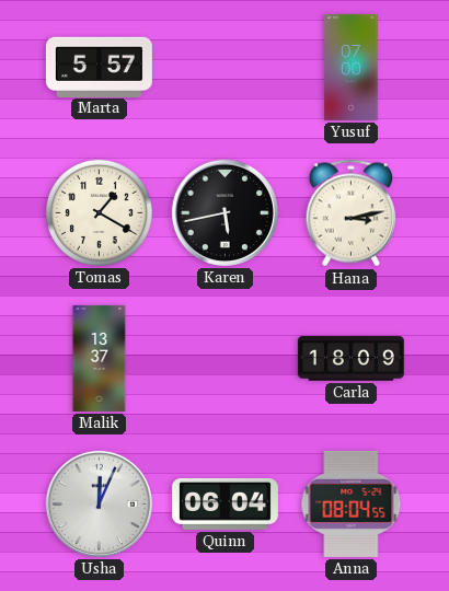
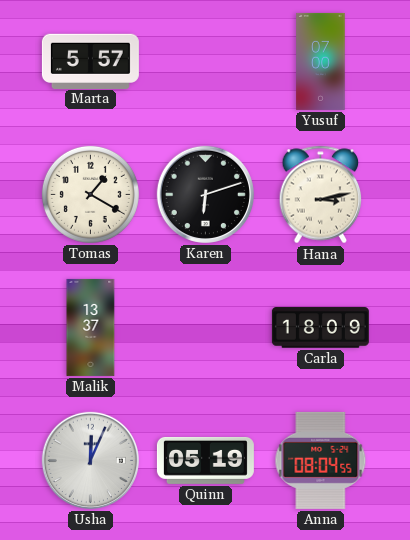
Karen: 5:43 -> 6:12
Quinn: 06:04 -> 05:19
